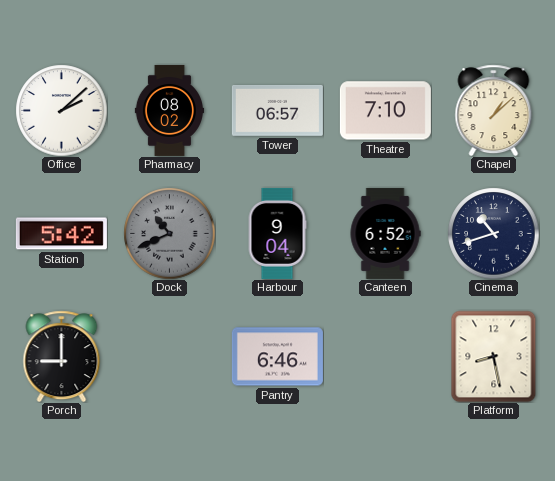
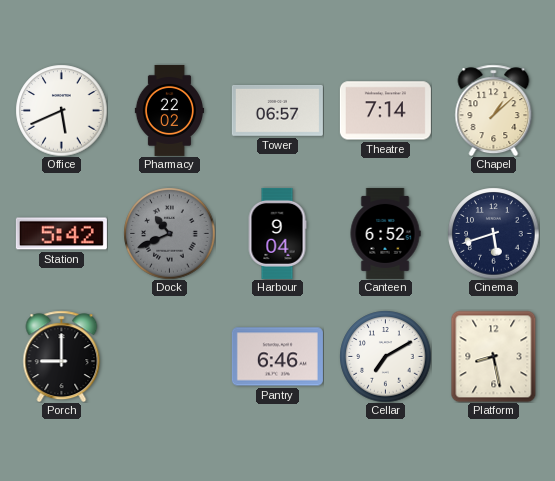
Office: 2:08 -> 5:41
Pharmacy: 08:02 -> 22:02
Theatre: 7:10 -> 7:14
Cinema: 10:42 -> 5:42
Cellar: none -> 7:10
